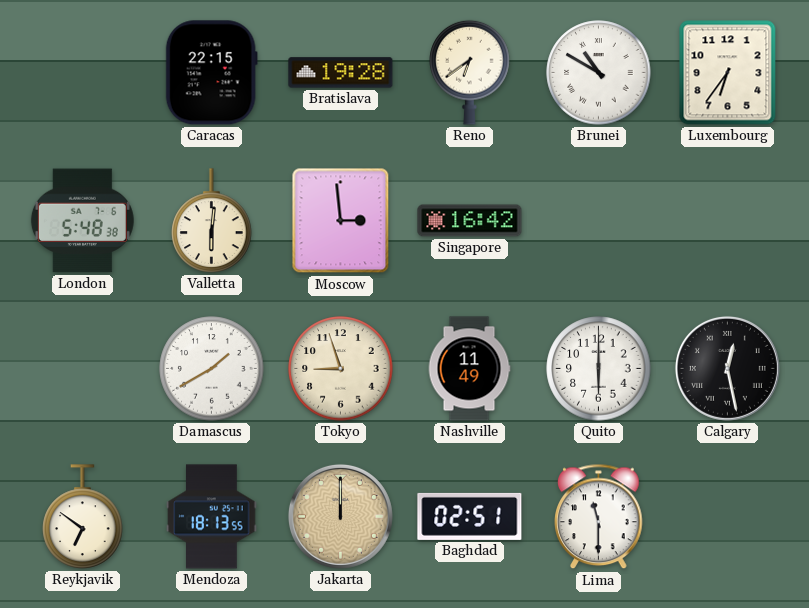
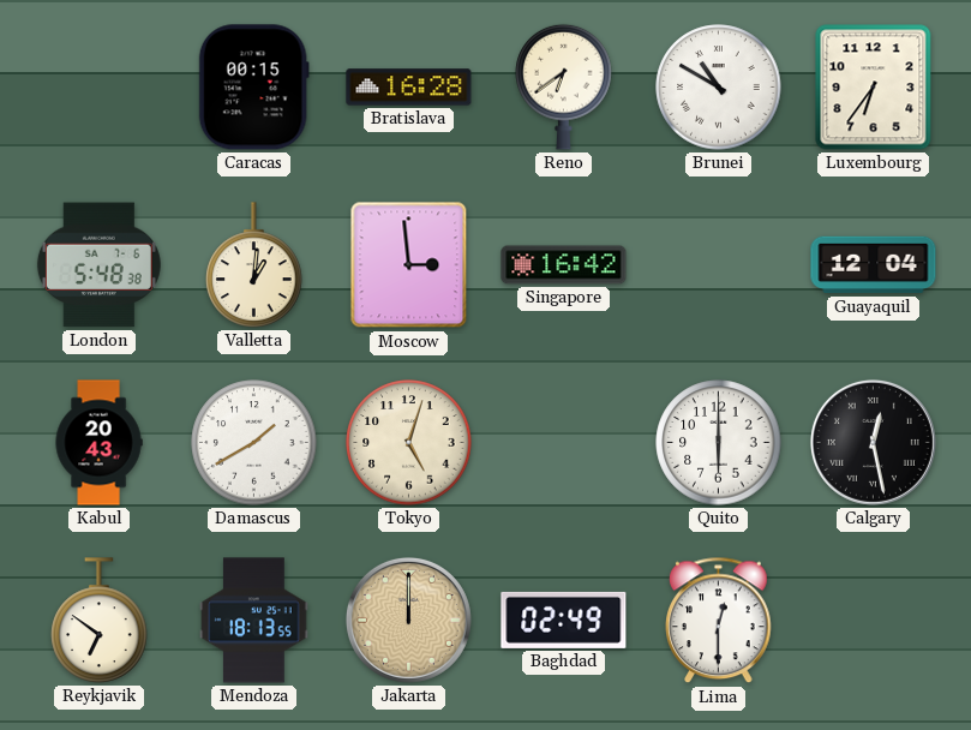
Caracas: 22:15 -> 00:15
Bratislava: 19:28 -> 16:28
Valletta: 6:01 -> 1:01
Guayaquil: none -> 12:04
Kabul: none -> 20:43
Tokyo: 8:57 -> 5:03
Nashville: 11:49 -> none
Baghdad: 02:51 -> 02:49
Lima: 11:30 -> 12:30
